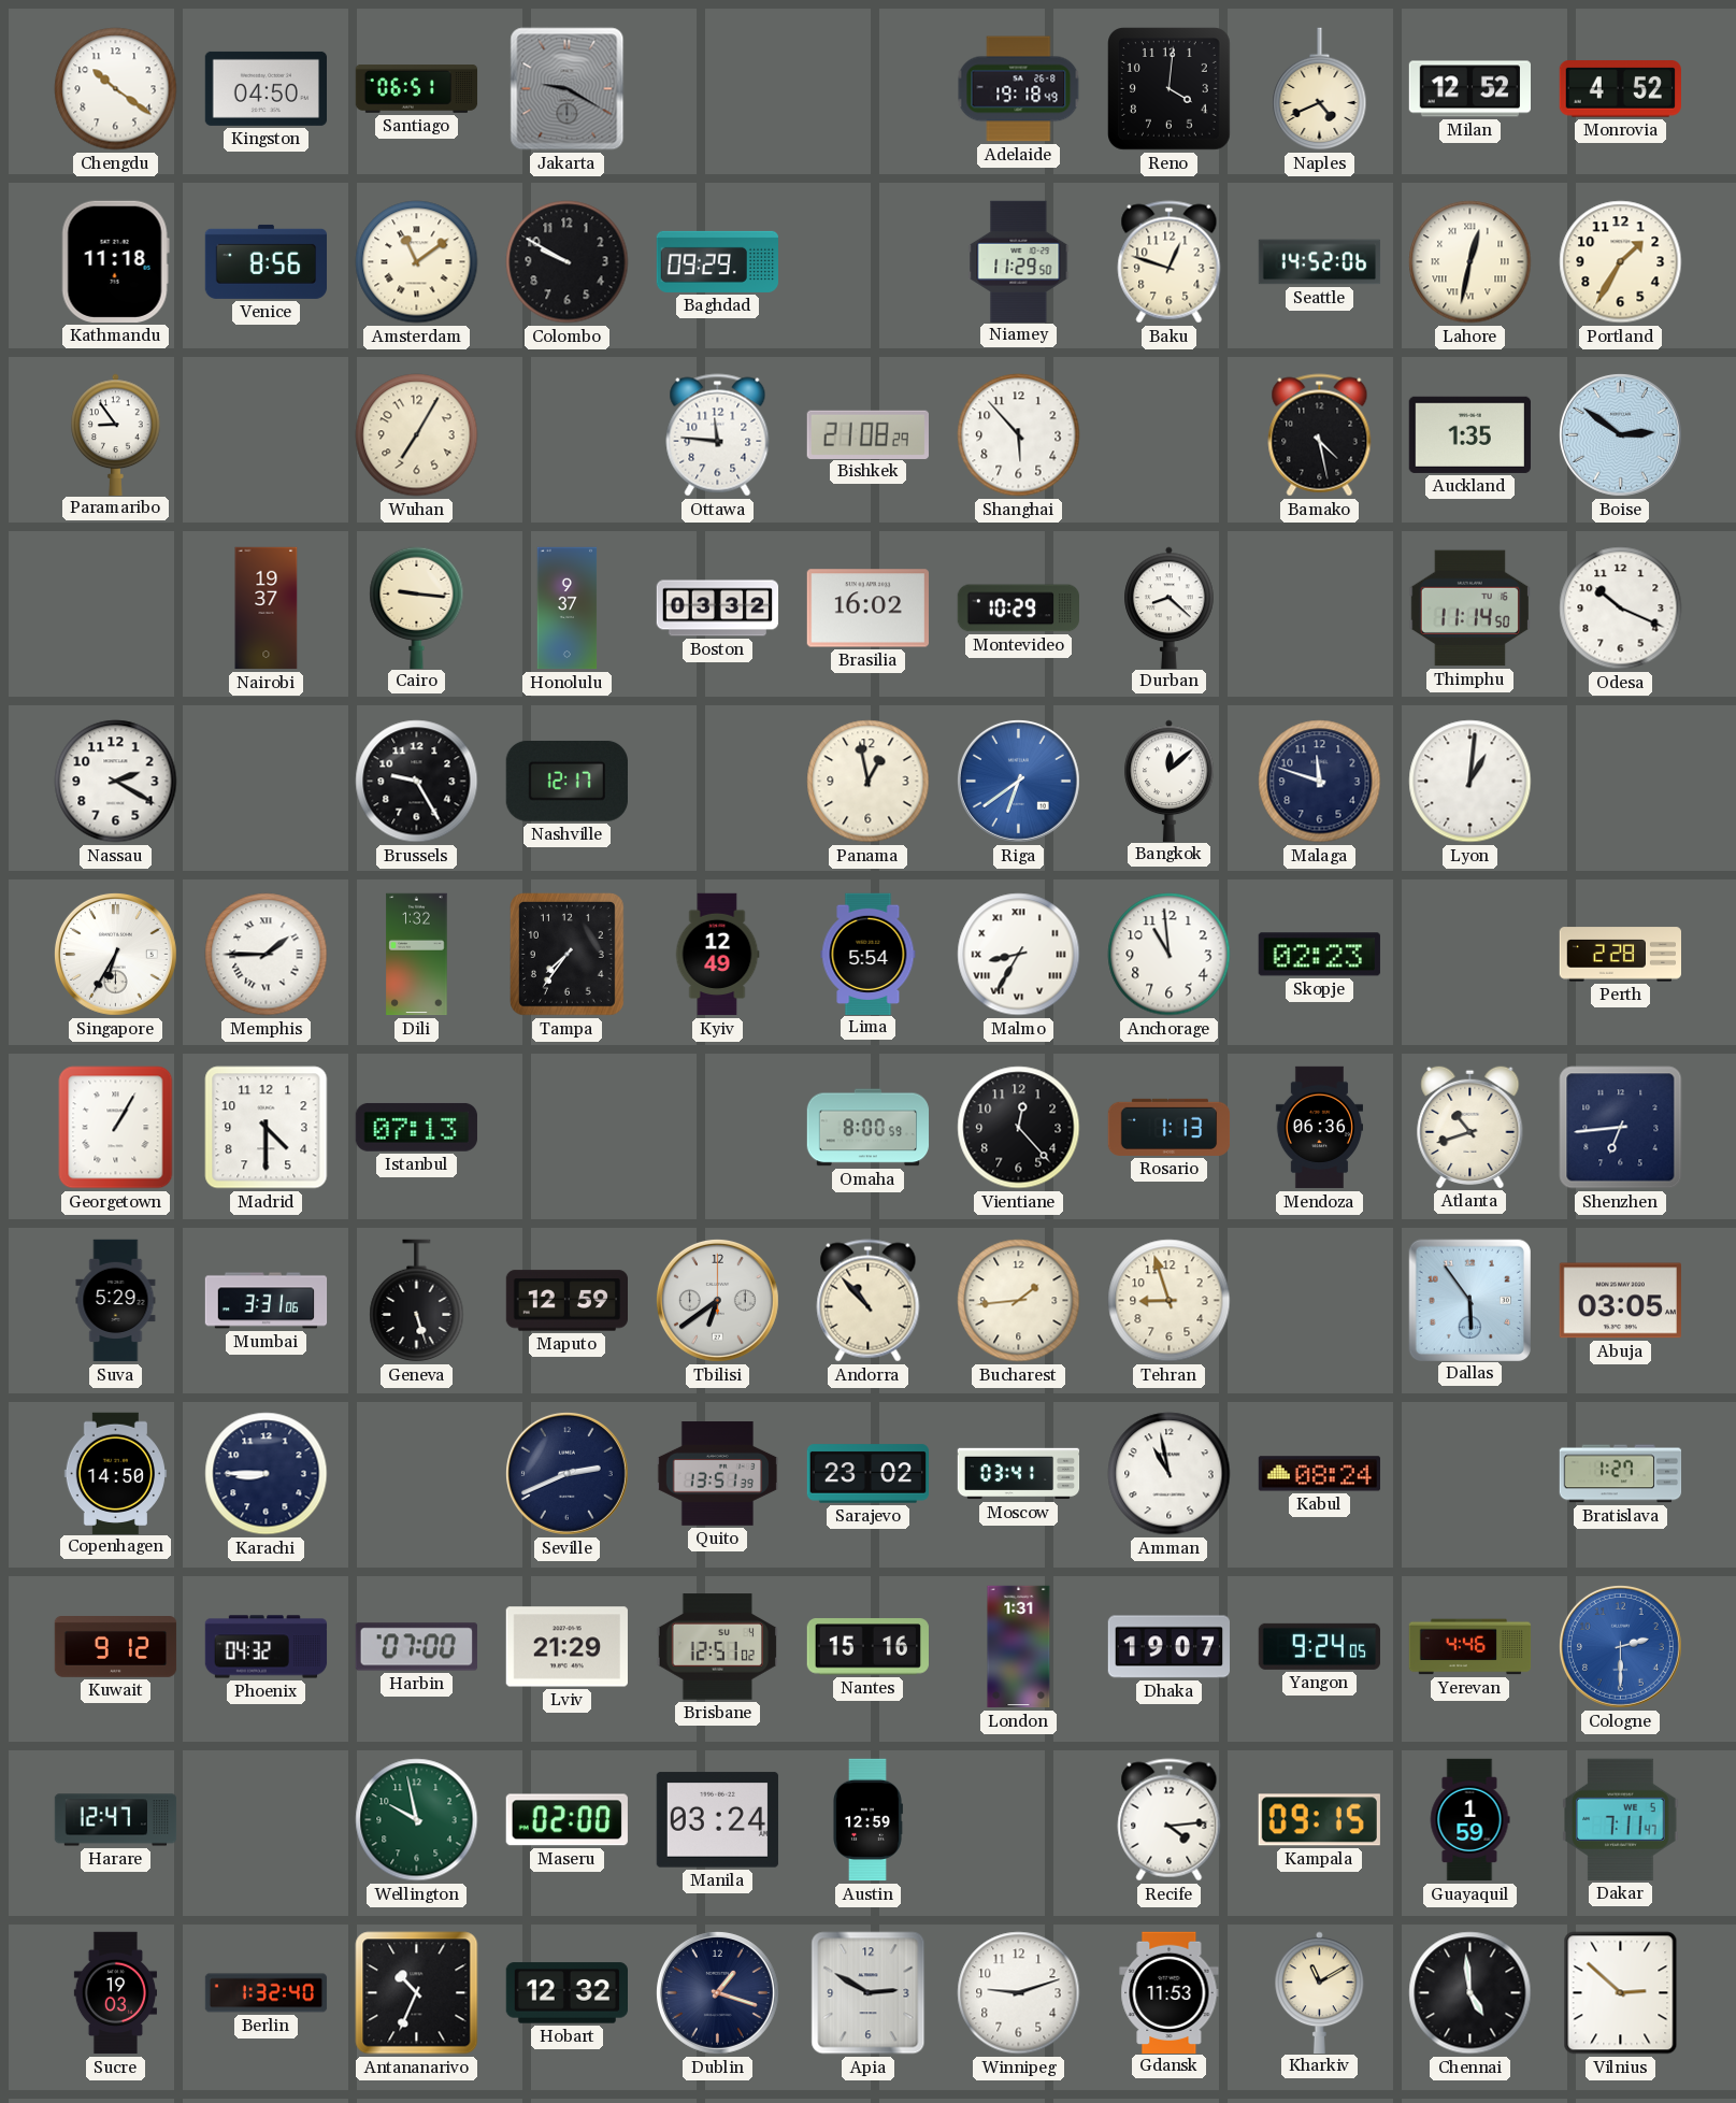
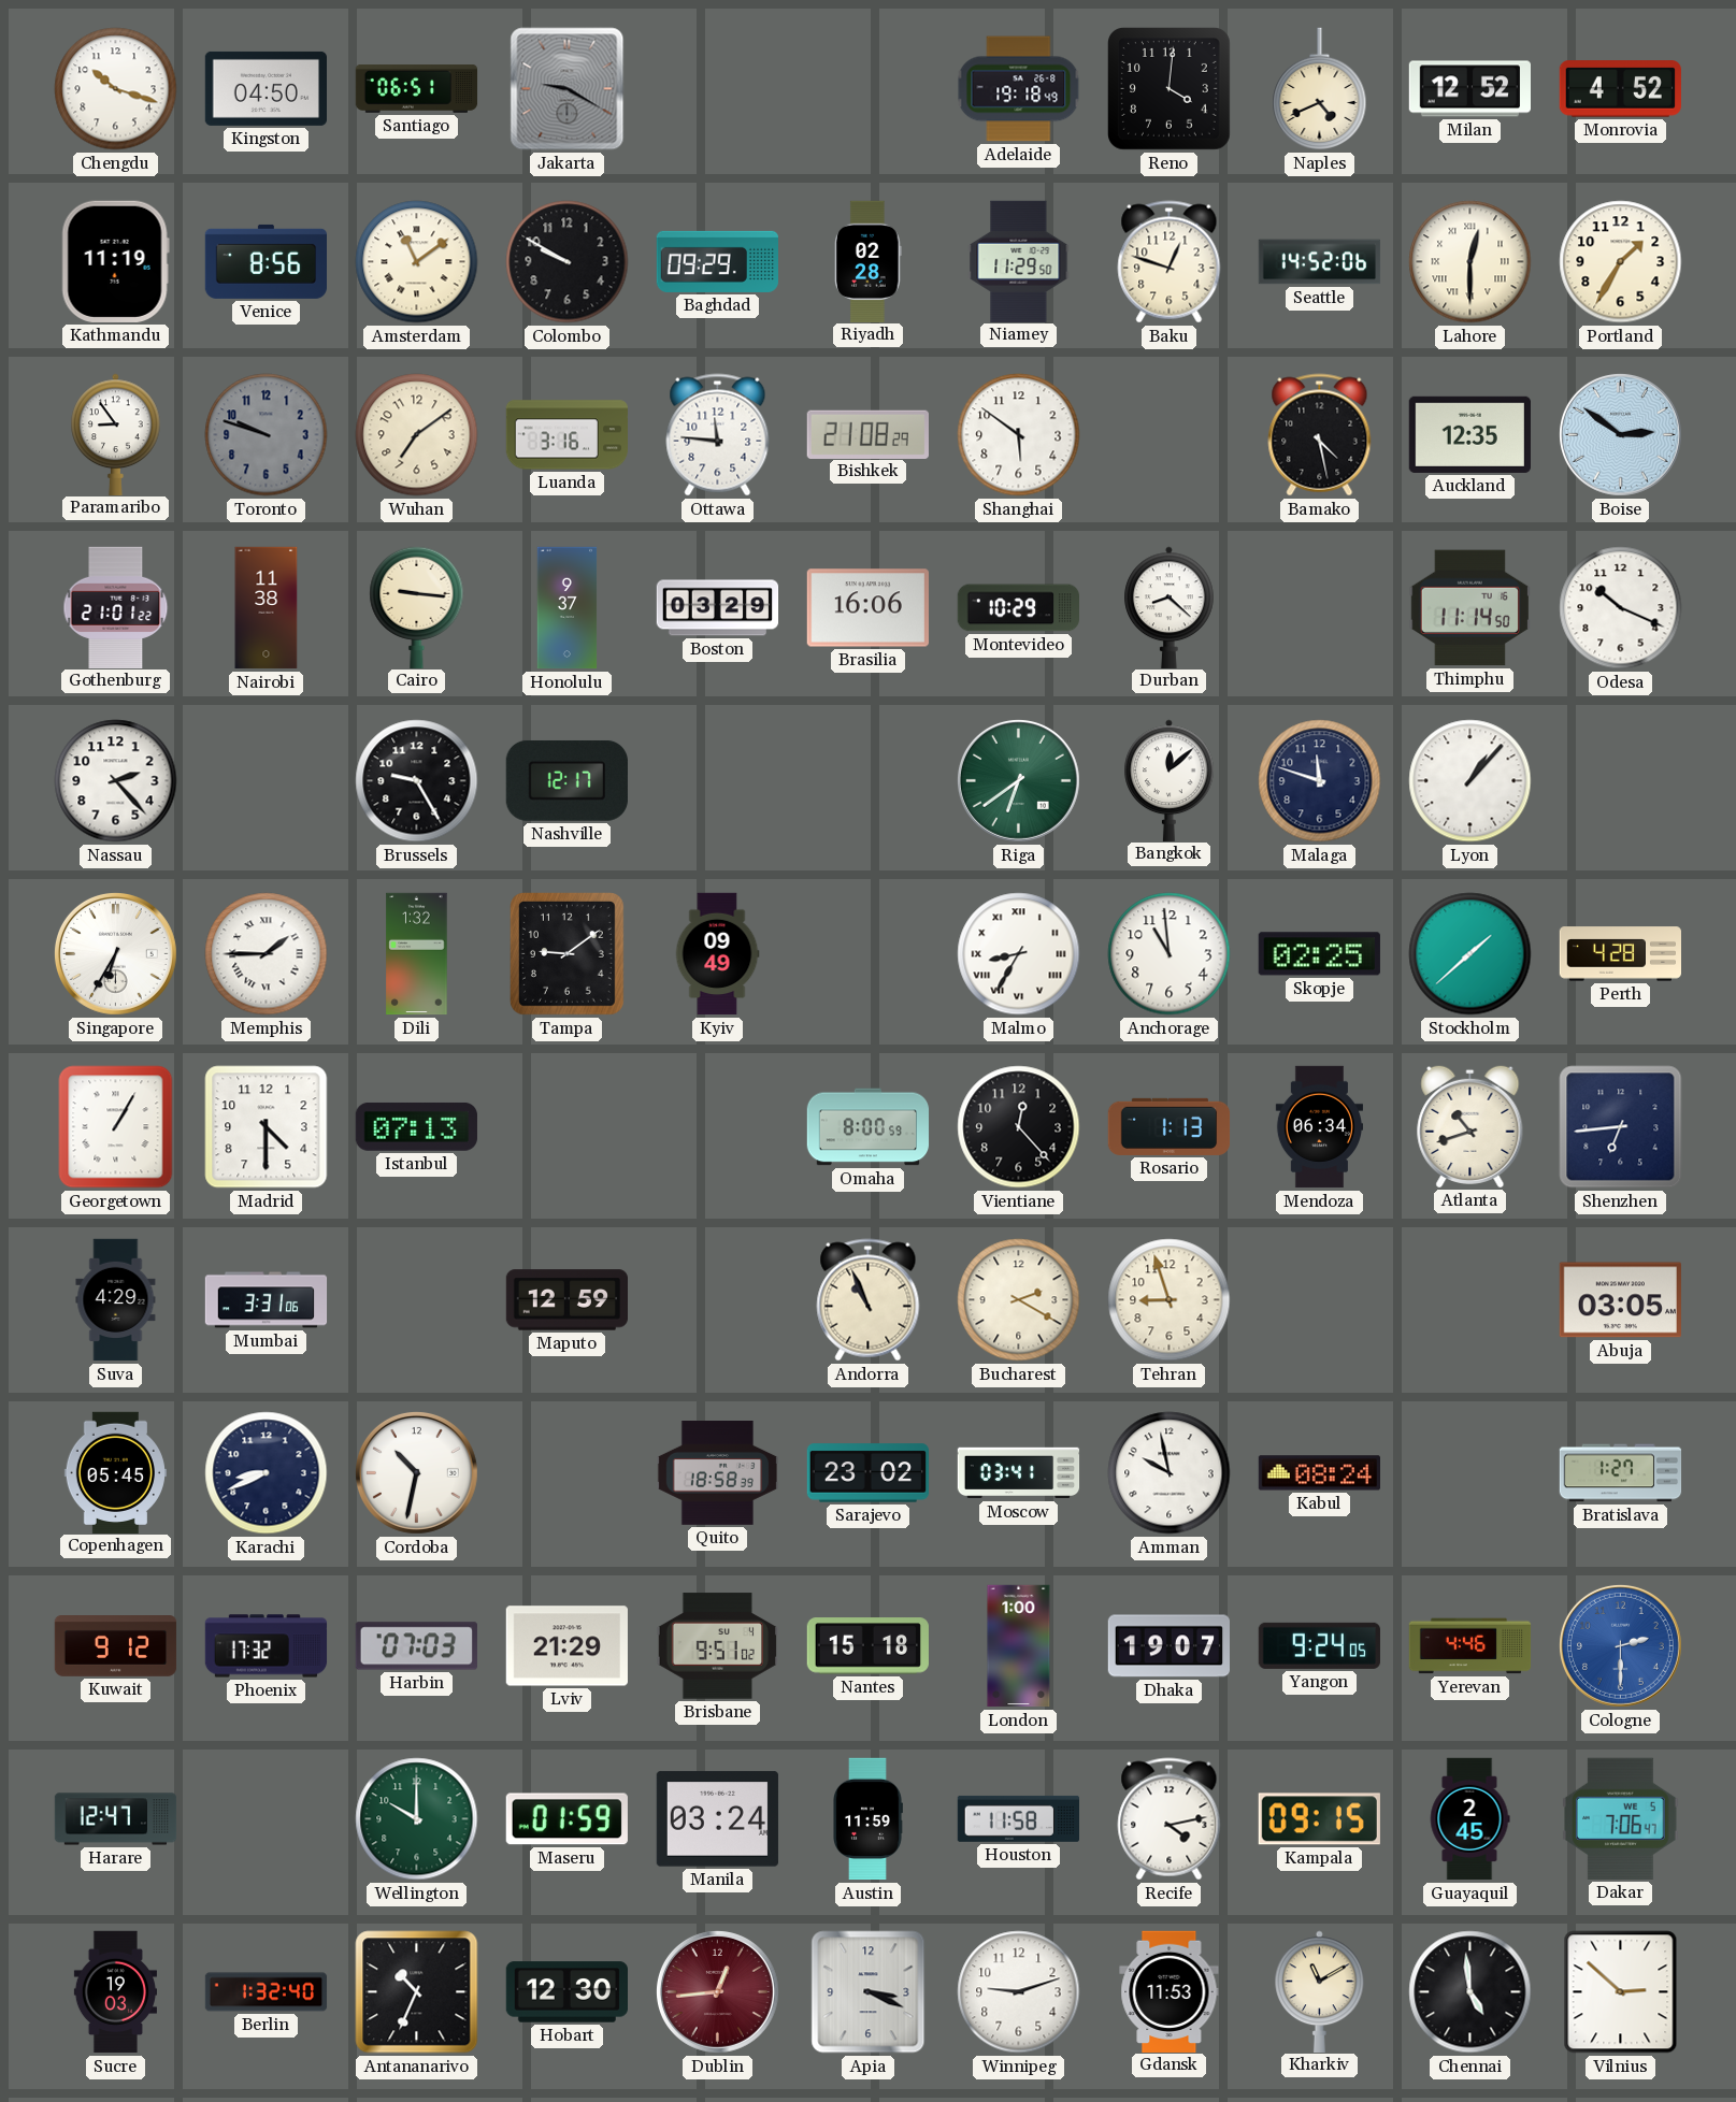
Chengdu: 10:21 -> 10:18
Kathmandu: 11:18 -> 11:19
Riyadh: none -> 02:28
Lahore: 12:32 -> 12:30
Toronto: none -> 9:48
Wuhan: 7:05 -> 7:09
Luanda: none -> 3:16
Shanghai: 5:53 -> 5:51
Auckland: 1:35 -> 12:35
Gothenburg: none -> 21:01
Nairobi: 19:37 -> 11:38
Boston: 03:32 -> 03:29
Brasilia: 16:02 -> 16:06
Nassau: 2:20 -> 2:23
Panama: 12:58 -> none
Riga dial: blue -> green
Lyon: 1:01 -> 1:07
Tampa: 7:36 -> 9:09
Kyiv: 12:49 -> 09:49
Lima: 5:54 -> none
Skopje: 02:23 -> 02:25
Stockholm: none -> 1:38
Perth: 2:28 -> 4:28
Mendoza: 06:36 -> 06:34
Suva: 5:29 -> 4:29
Geneva: 5:27 -> none
Tbilisi: 6:39 -> none
Andorra: 10:53 -> 10:56
Bucharest: 1:44 -> 2:20
Dallas: 5:54 -> none
Copenhagen: 14:50 -> 05:45
Karachi: 8:45 -> 8:41
Cordoba: none -> 10:32
Seville: 2:41 -> none
Quito: 13:51 -> 18:58
Amman: 10:58 -> 9:58
Phoenix: 04:32 -> 17:32
Harbin: 07:00 -> 07:03
Brisbane: 12:51 -> 9:51
Nantes: 15:16 -> 15:18
London: 1:31 -> 1:00
Wellington: 9:58 -> 10:00
Maseru: 02:00 -> 01:59
Austin: 12:59 -> 11:59
Houston: none -> 11:58
Recife: 4:14 -> 4:13
Guayaquil: 1:59 -> 2:45
Dakar: 7:11 -> 7:06
Hobart: 12:32 -> 12:30
Dublin: 1:18 -> 12:44
Dublin dial: navy -> burgundy
Apia: 2:50 -> 3:19
